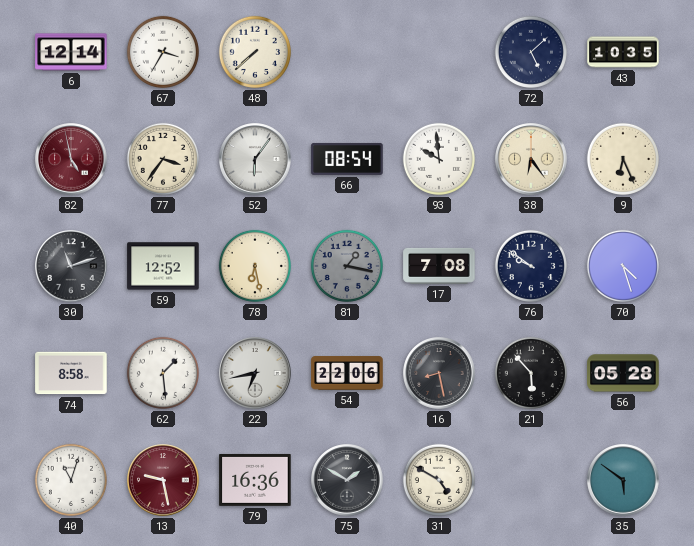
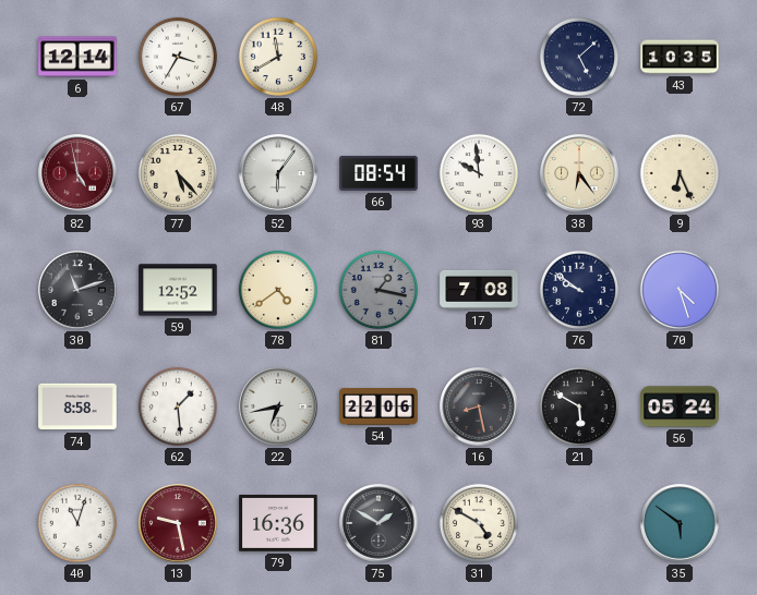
48: 7:38 -> 11:40
77: 3:36 -> 5:23
78: 6:28 -> 4:39
21: 5:53 -> 5:50
56: 05:28 -> 05:24
